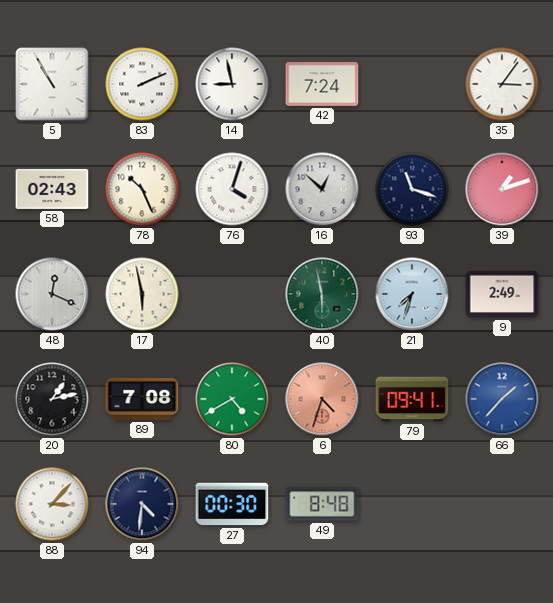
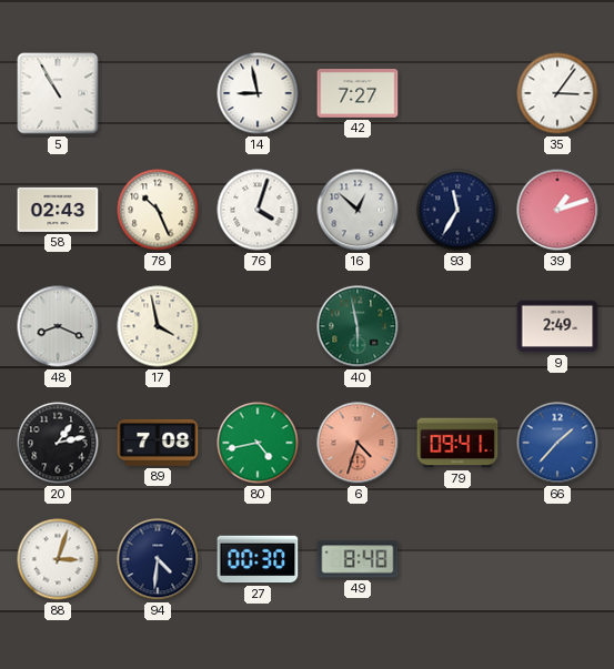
83: 2:11 -> none
42: 7:24 -> 7:27
93: 11:18 -> 11:35
48: 12:19 -> 8:19
17: 5:58 -> 3:58
21: 7:33 -> none
80: 4:40 -> 4:43
88: 3:07 -> 3:03
